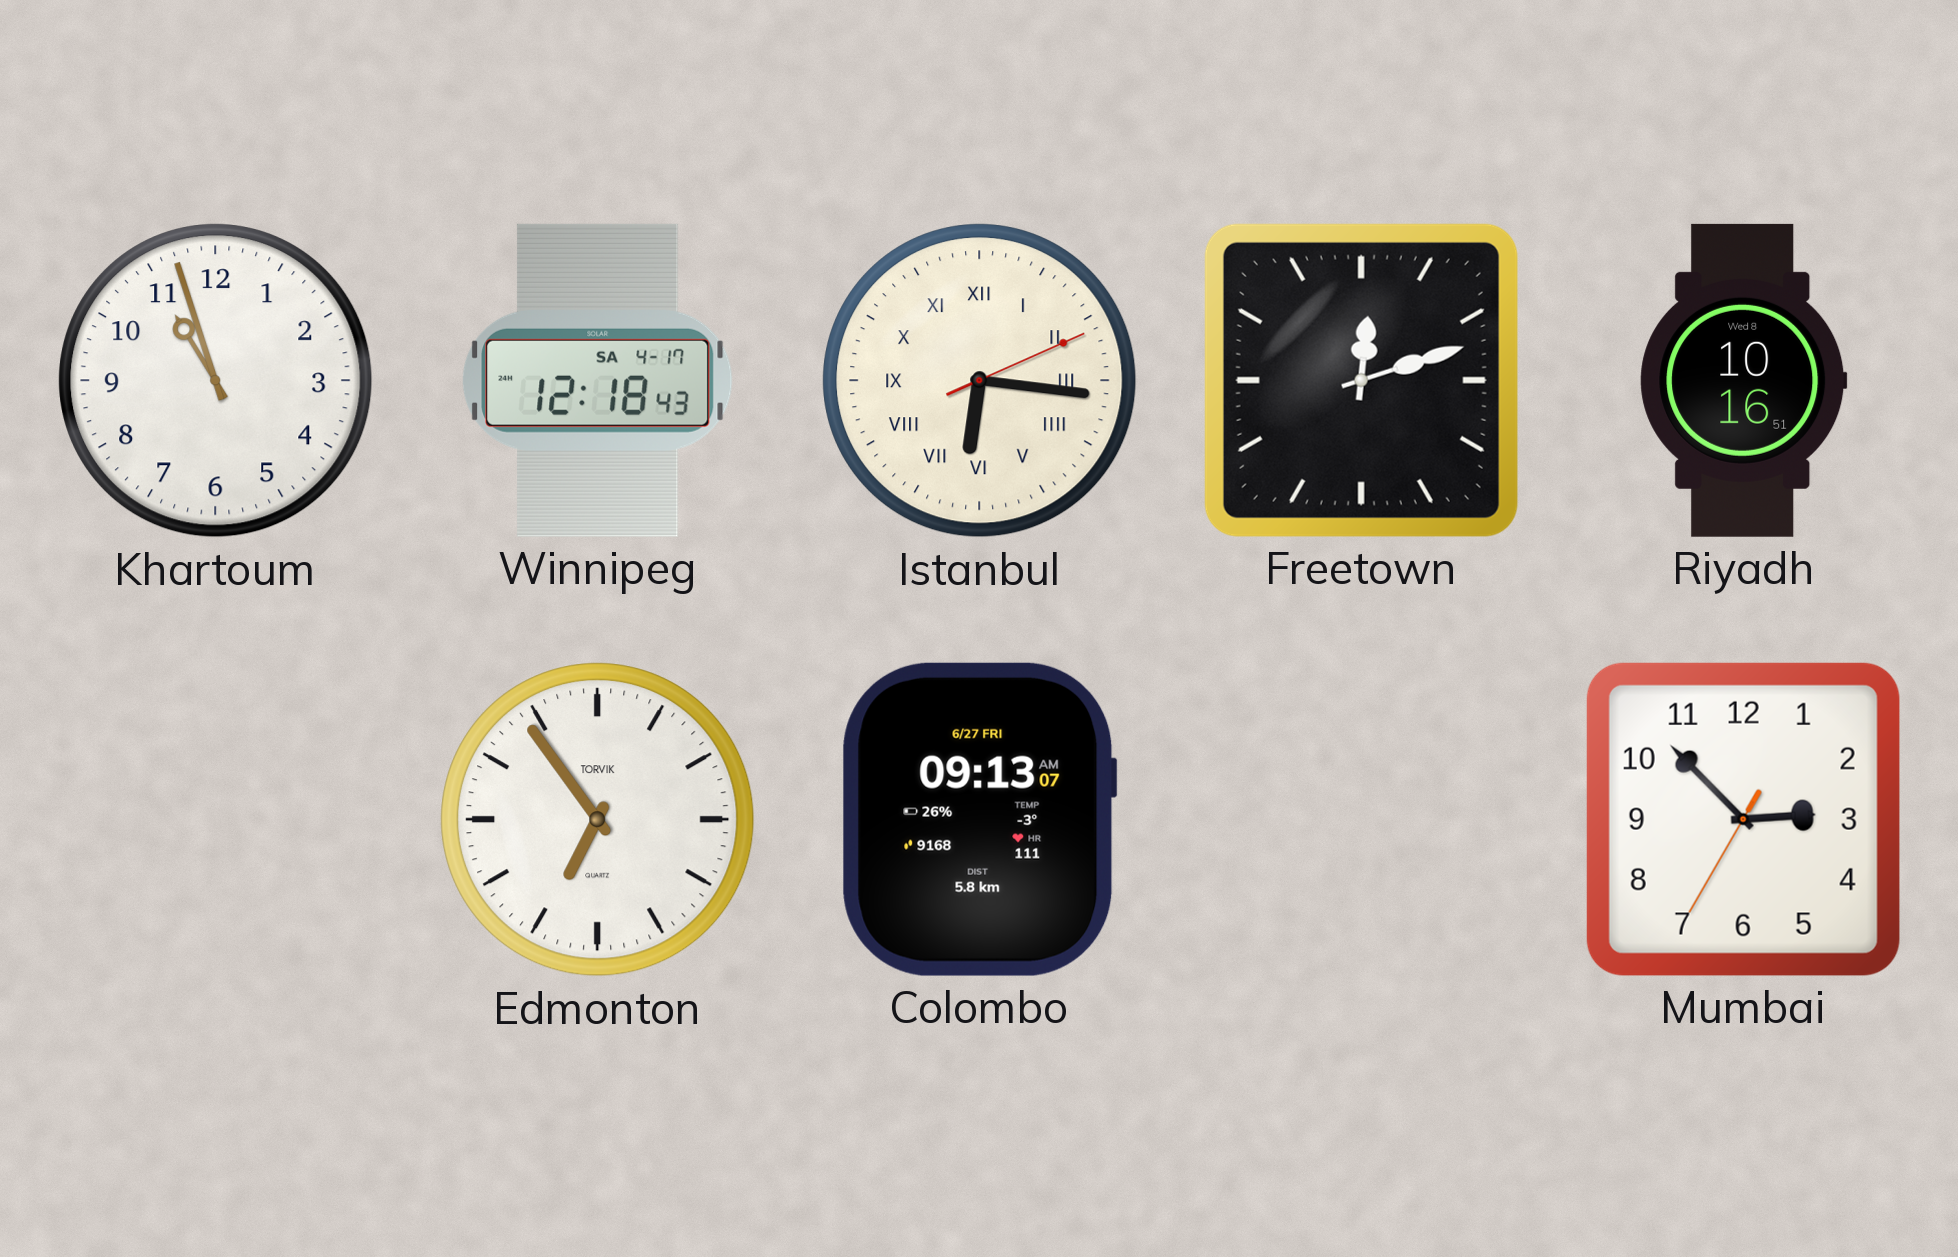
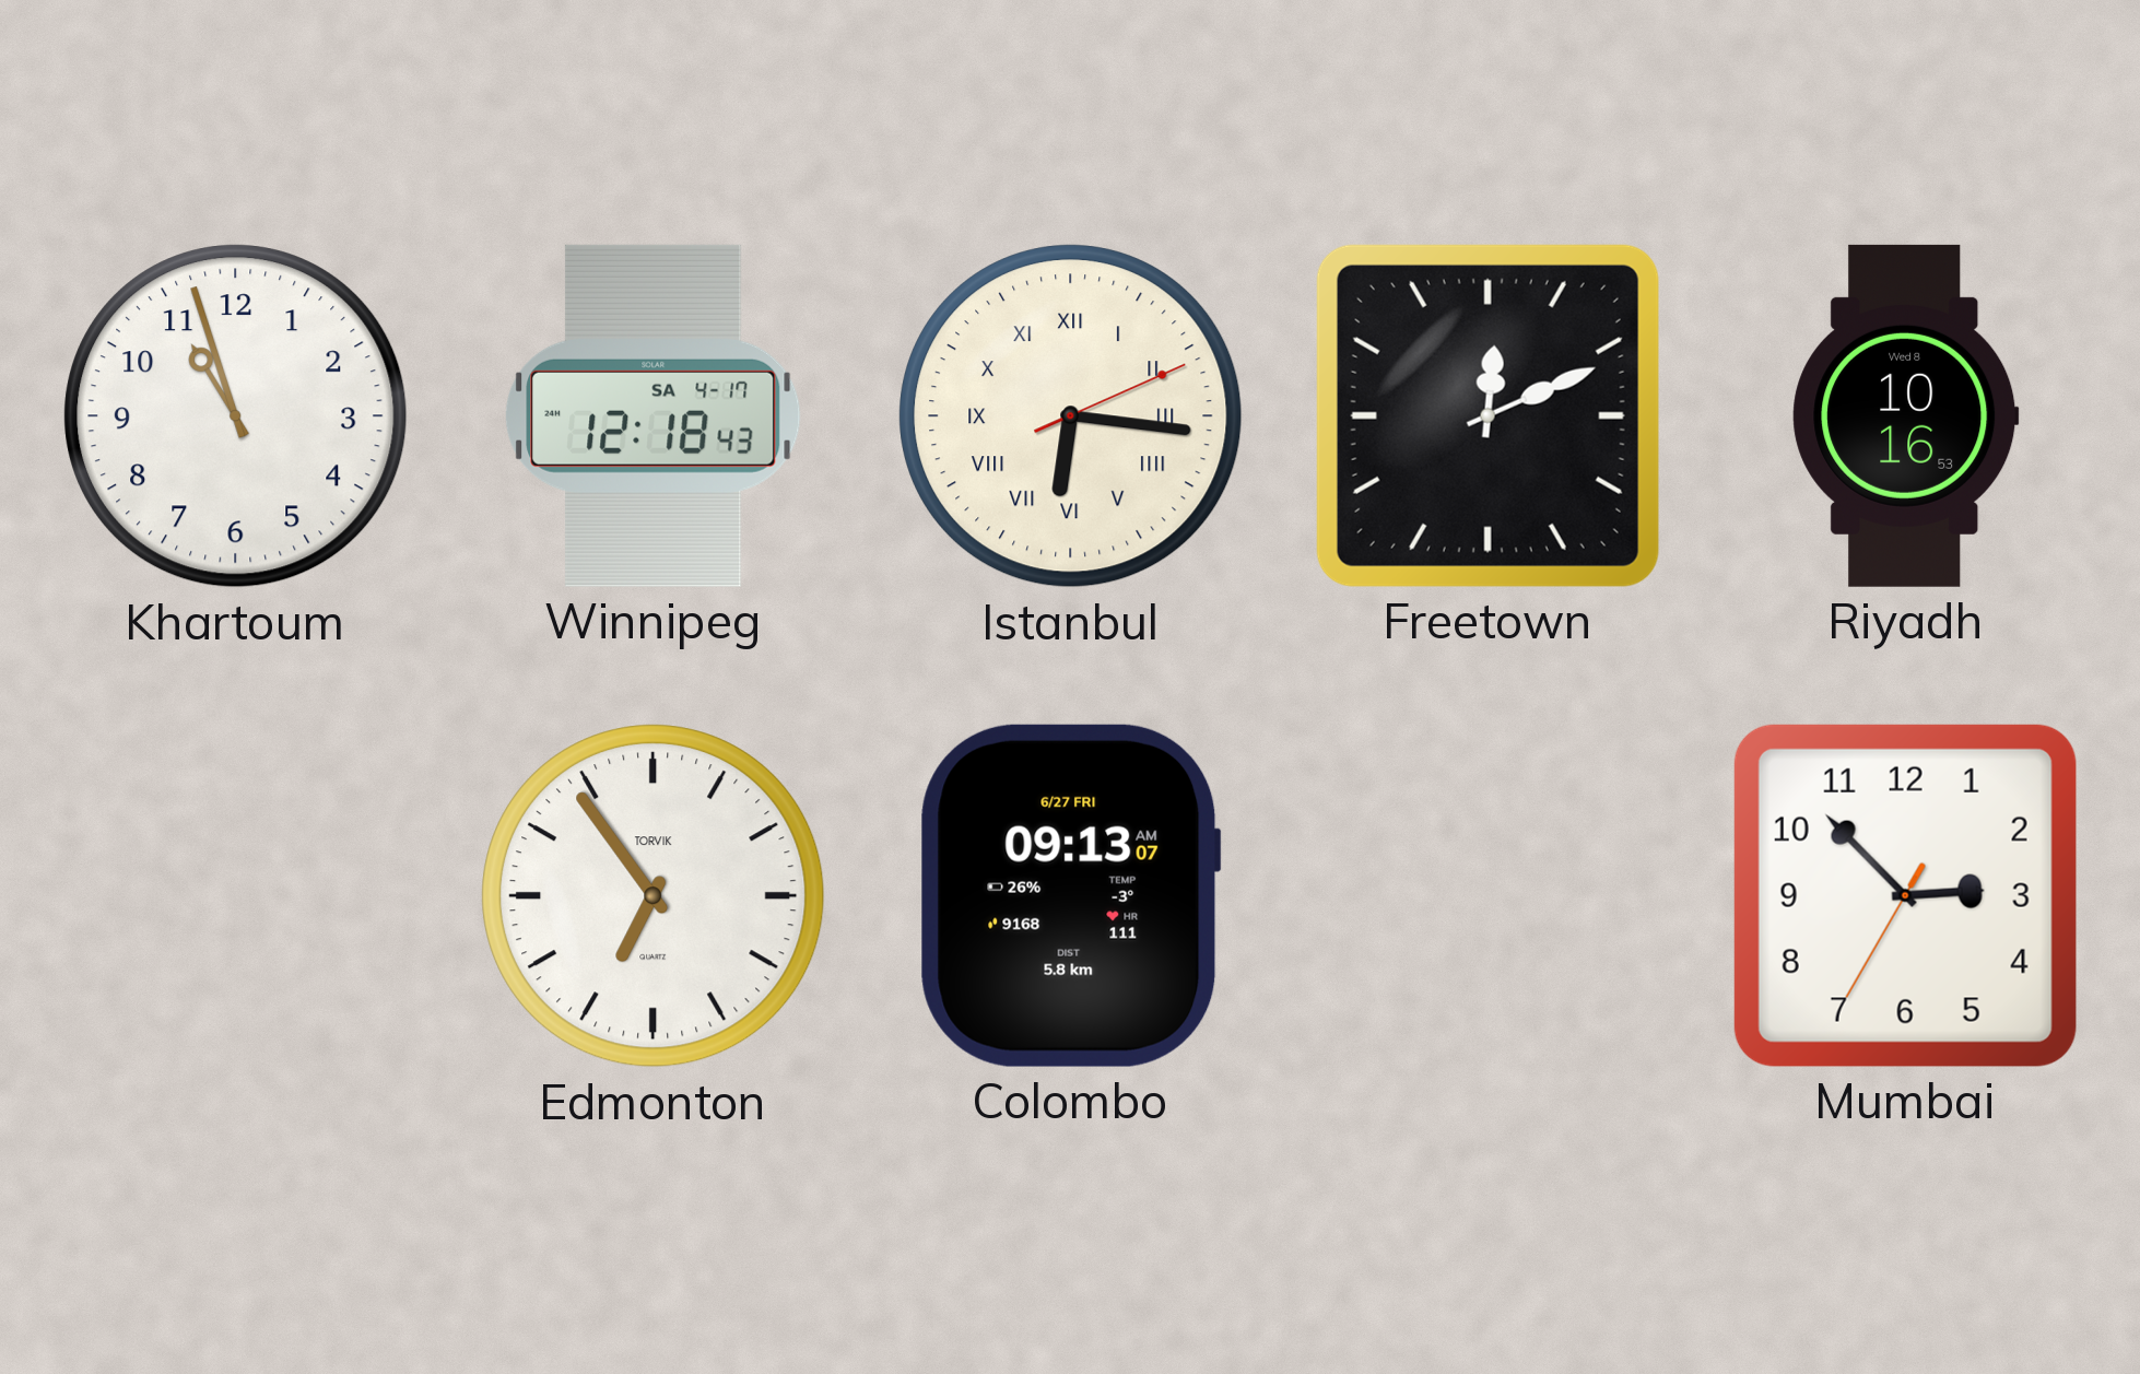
Freetown: 12:12 -> 12:11
Riyadh: 10:16:51 -> 10:16:53
